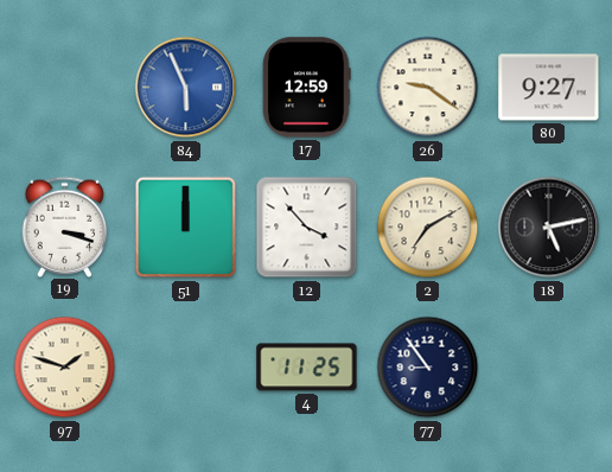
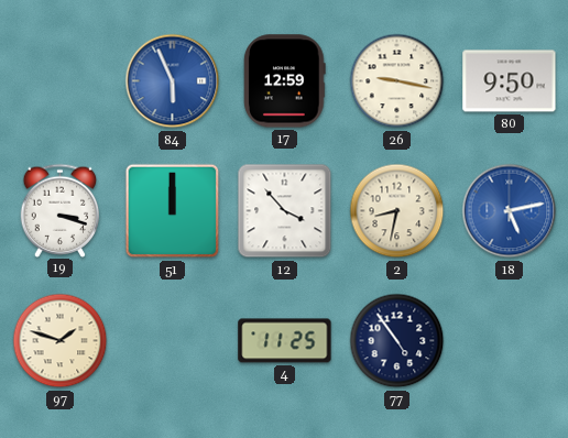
26: 9:21 -> 9:17
80: 9:27 -> 9:50
2: 7:10 -> 8:32
18 dial: black -> blue
77: 8:54 -> 4:54
